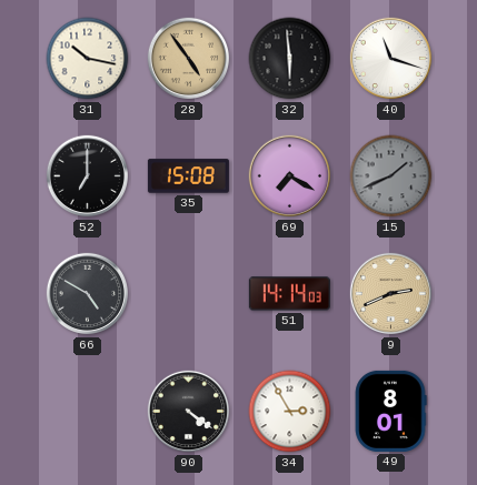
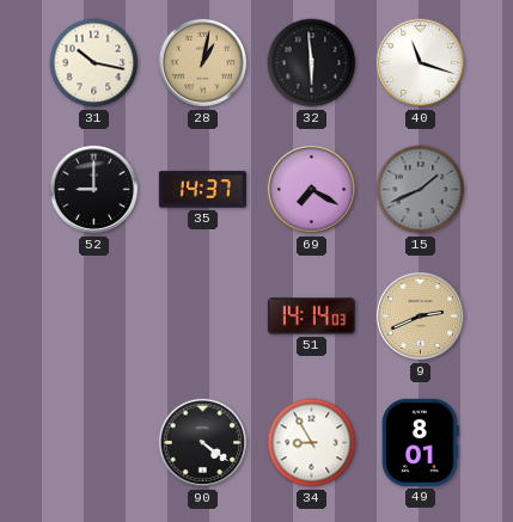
28: 4:54 -> 1:02
52: 7:00 -> 9:00
35: 15:08 -> 14:37
66: 4:50 -> none
34: 2:55 -> 8:55
